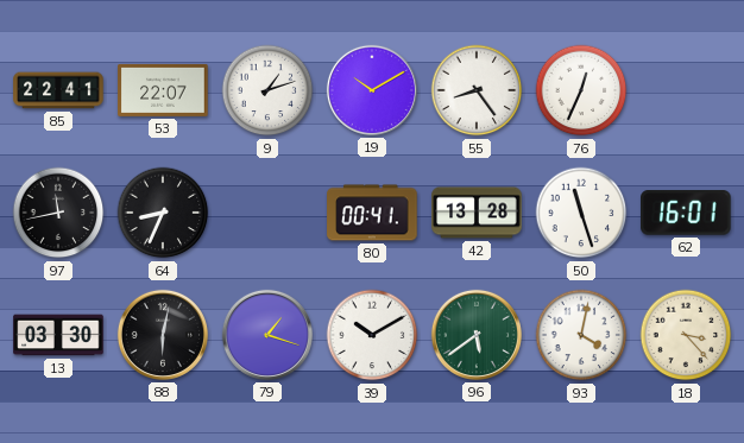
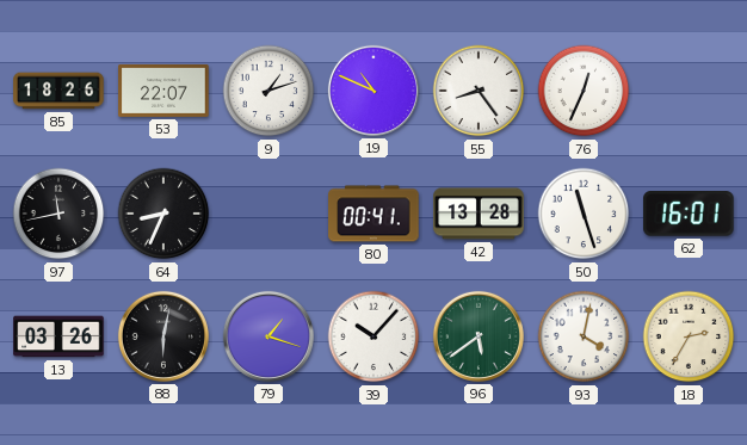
85: 22:41 -> 18:26
19: 10:10 -> 10:49
13: 03:30 -> 03:26
39: 10:10 -> 10:07
18: 3:23 -> 2:35
